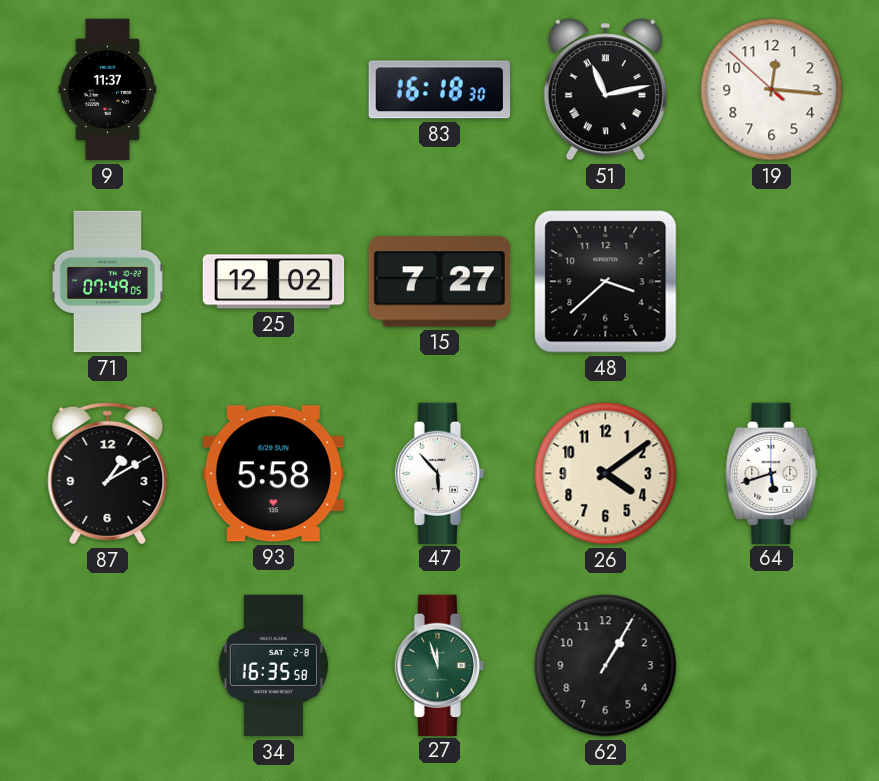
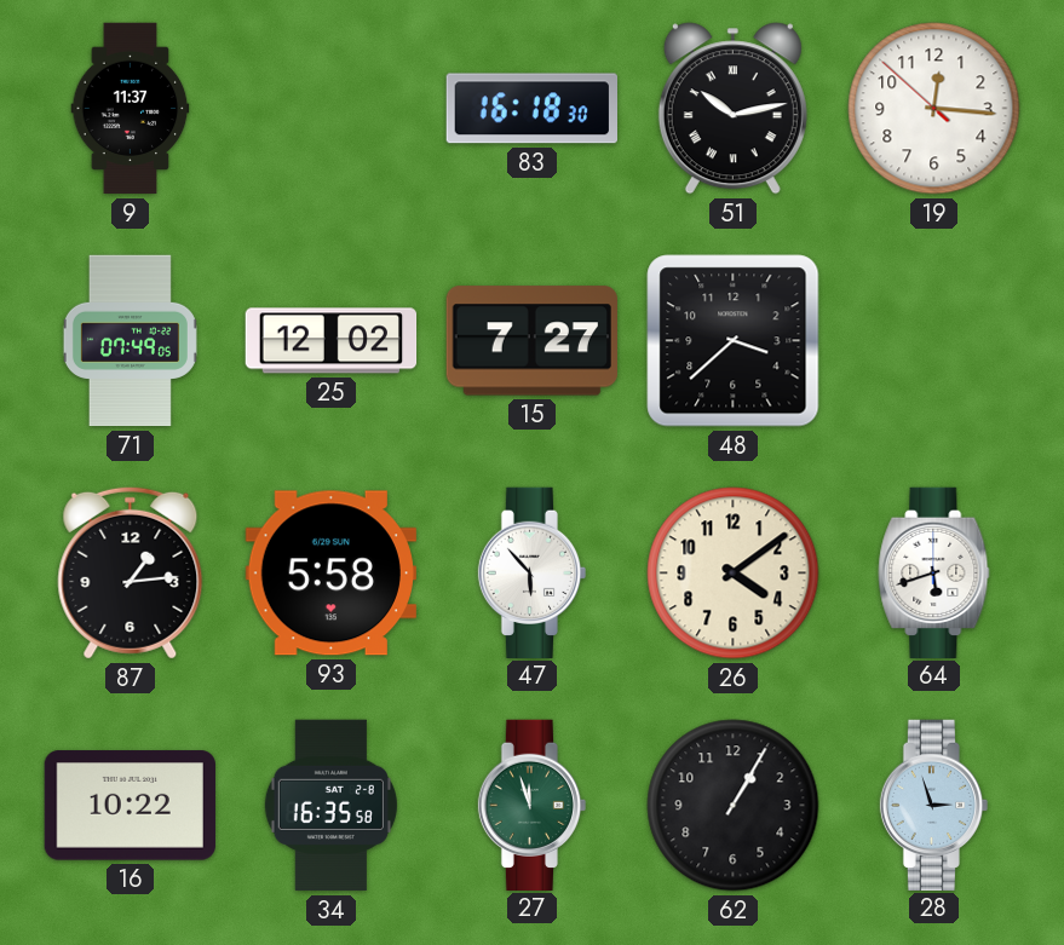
51: 11:13 -> 10:13
87: 1:10 -> 1:14
16: none -> 10:22
28: none -> 2:57
